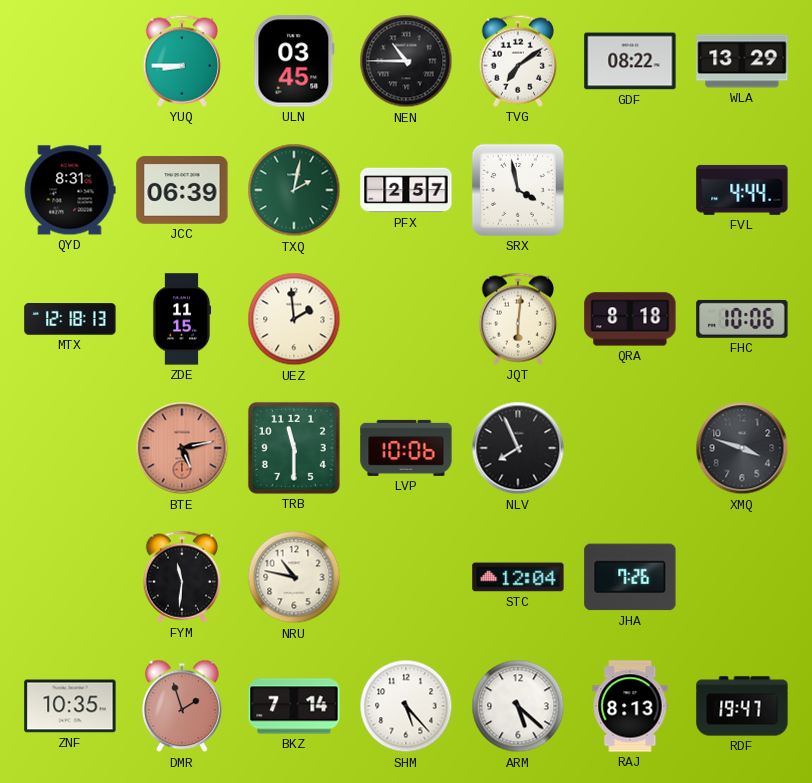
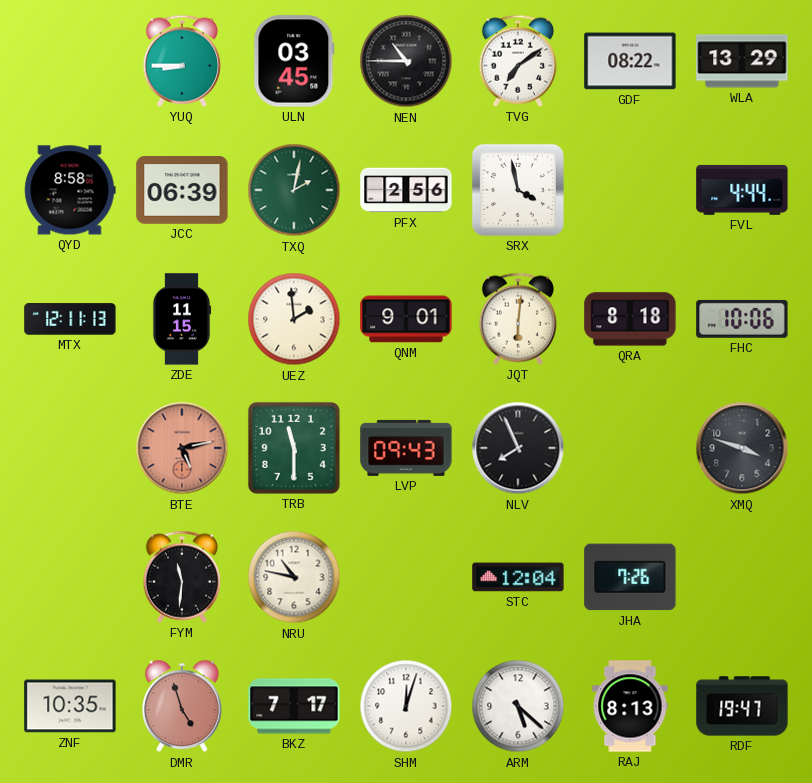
QYD: 8:31 -> 8:58
PFX: 2:57 -> 2:56
MTX: 12:18 -> 12:11
QNM: none -> 9:01
LVP: 10:06 -> 09:43
DMR: 1:57 -> 4:57
BKZ: 7:14 -> 7:17
SHM: 5:23 -> 12:03
